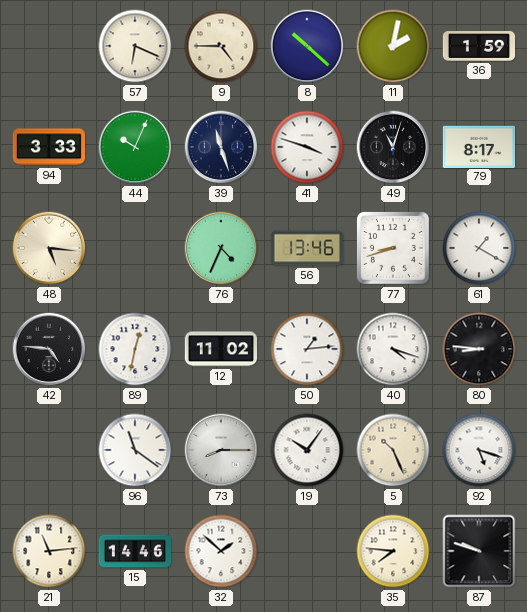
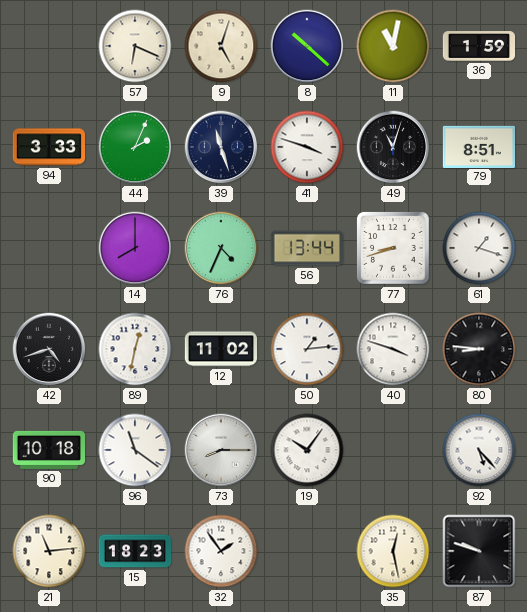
9: 4:45 -> 5:03
11: 2:02 -> 11:02
44: 10:04 -> 2:04
79: 8:17 -> 8:51
48: 5:16 -> none
14: none -> 8:00
56: 13:46 -> 13:44
61: 1:20 -> 1:18
42: 4:46 -> 4:42
40: 4:18 -> 3:48
90: none -> 10:18
5: 10:26 -> none
92: 5:18 -> 5:23
15: 14:46 -> 18:23
32: 1:52 -> 1:54
35: 7:46 -> 12:28
